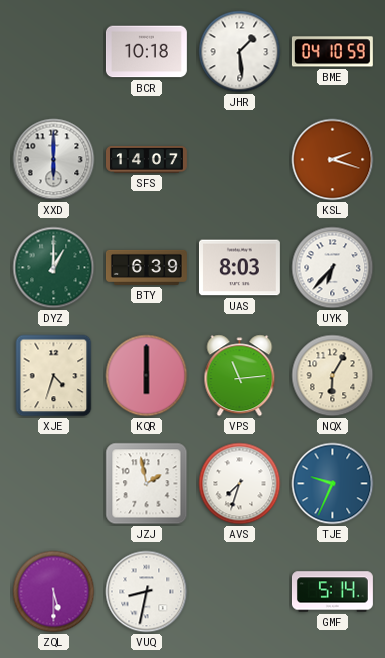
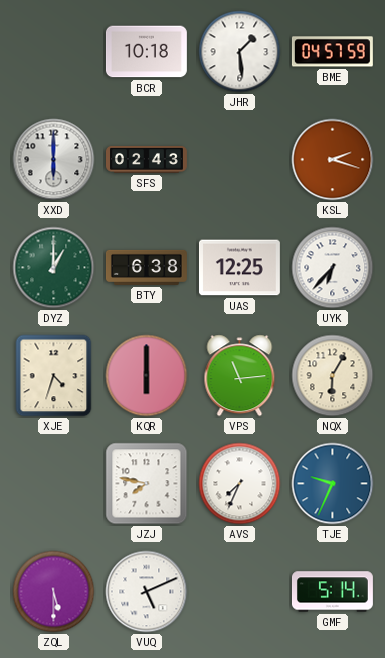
BME: 04:10 -> 04:57
SFS: 14:07 -> 02:43
BTY: 6:39 -> 6:38
UAS: 8:03 -> 12:25
JZJ: 1:58 -> 7:47
AVS: 7:33 -> 7:34
VUQ: 8:32 -> 5:11
